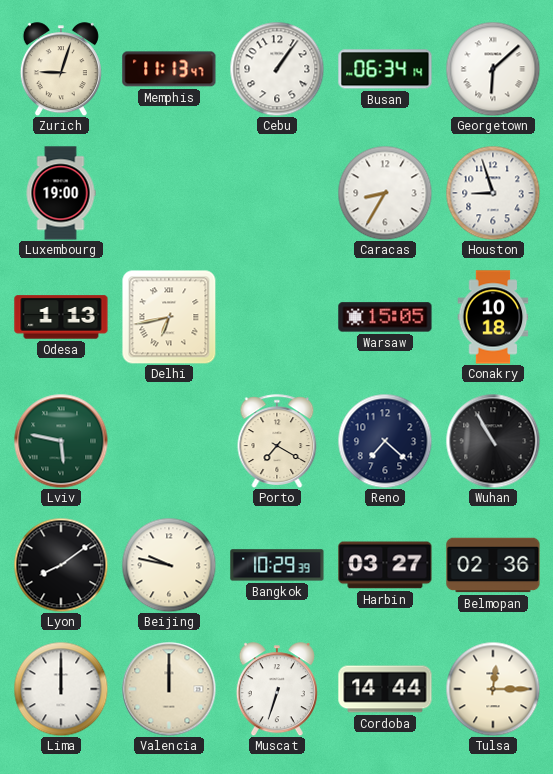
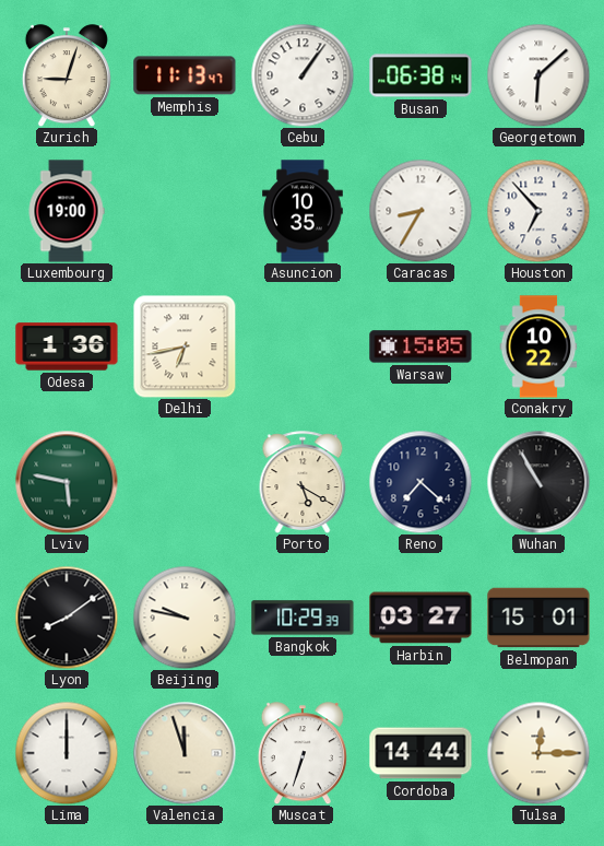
Busan: 06:34 -> 06:38
Asuncion: none -> 10:35
Houston: 8:57 -> 6:53
Odesa: 1:13 -> 1:36
Conakry: 10:18 -> 10:22
Porto: 7:20 -> 5:20
Belmopan: 02:36 -> 15:01
Valencia: 12:00 -> 11:57
